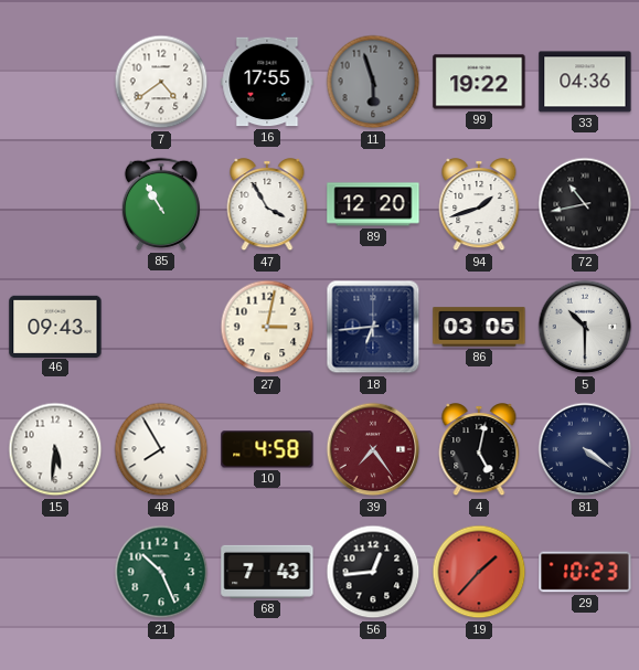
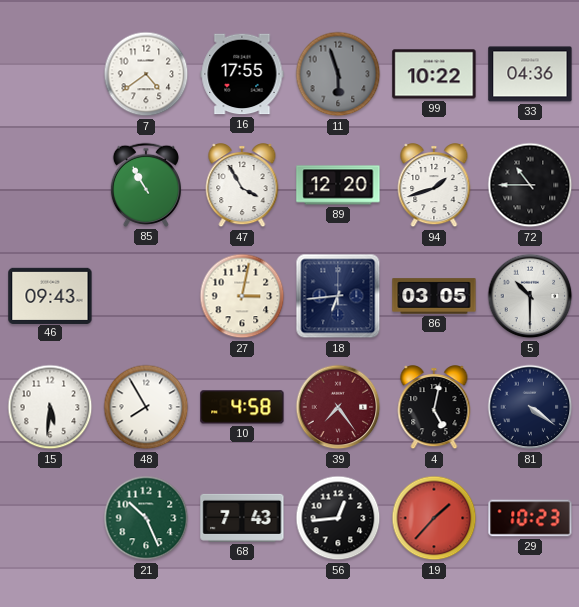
99: 19:22 -> 10:22
72: 10:43 -> 10:45
